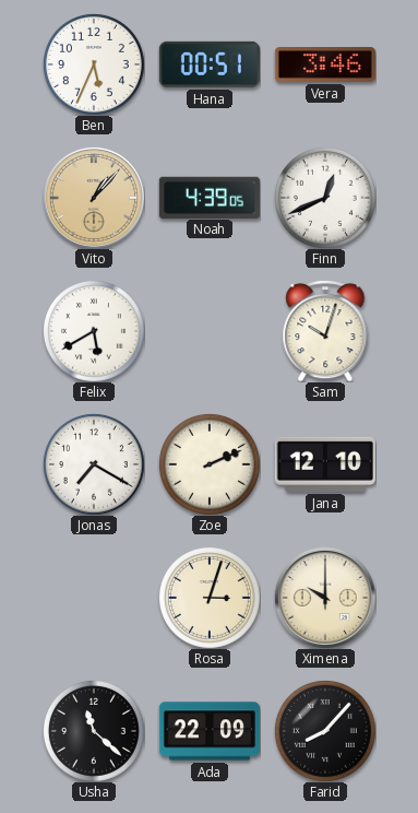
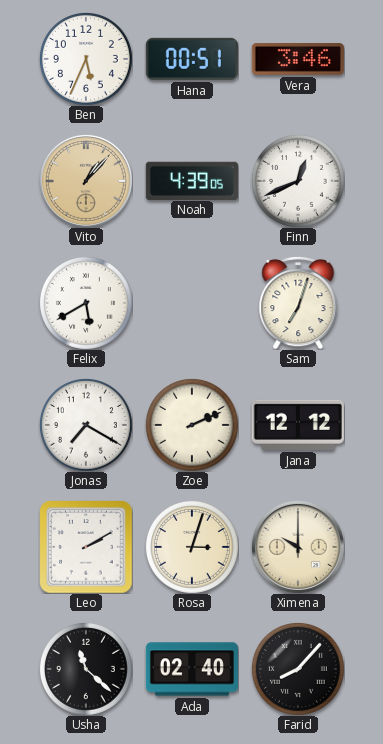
Sam: 10:03 -> 7:03
Jana: 12:10 -> 12:12
Leo: none -> 2:10
Ada: 22:09 -> 02:40
